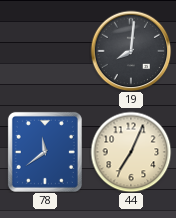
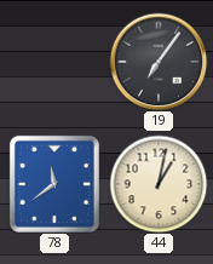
19: 8:01 -> 7:06
44: 7:04 -> 1:02
